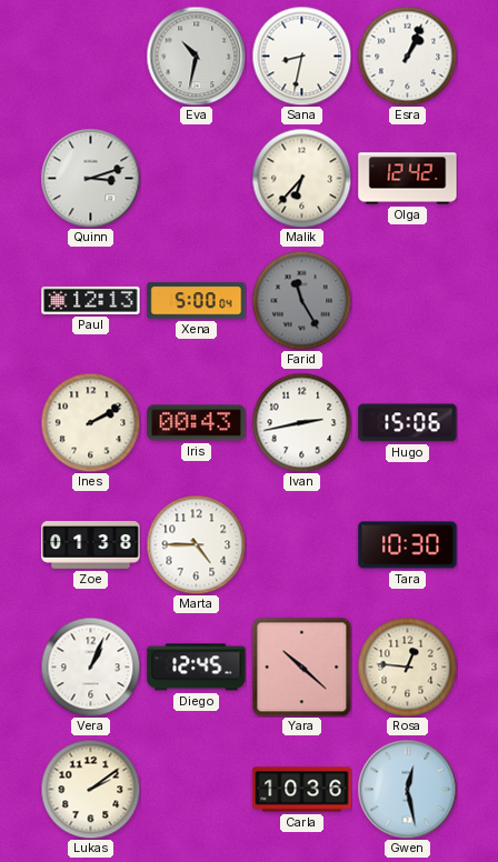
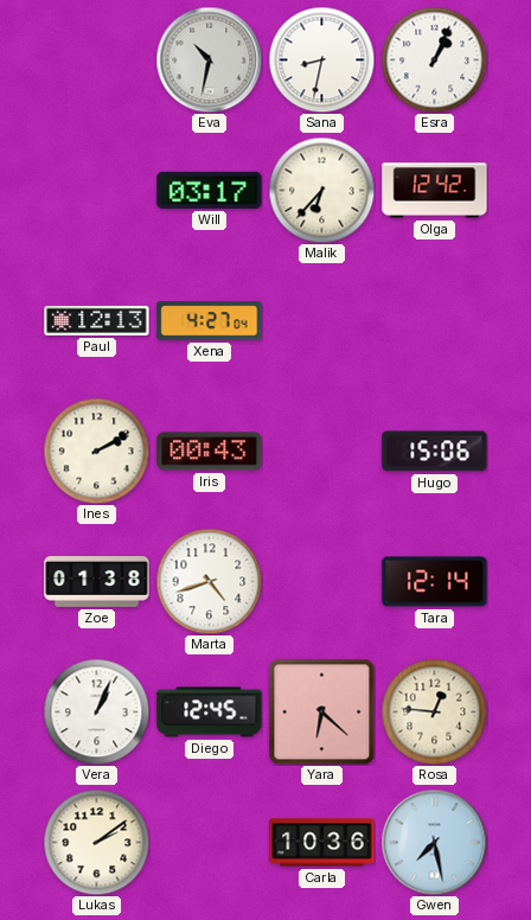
Quinn: 3:12 -> none
Will: none -> 03:17
Xena: 5:00 -> 4:27
Farid: 11:25 -> none
Ivan: 2:43 -> none
Marta: 4:45 -> 4:42
Tara: 10:30 -> 12:14
Yara: 10:22 -> 6:22
Gwen: 12:28 -> 7:28
